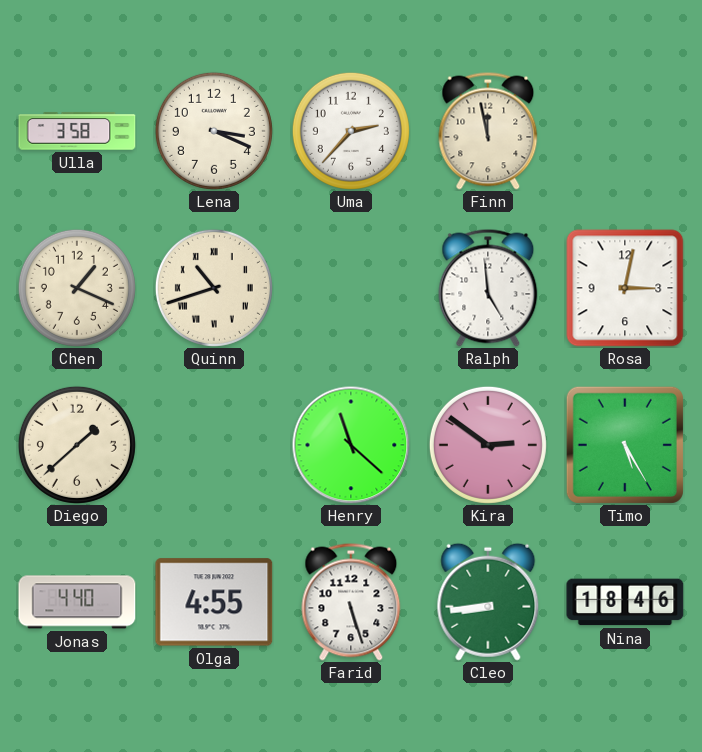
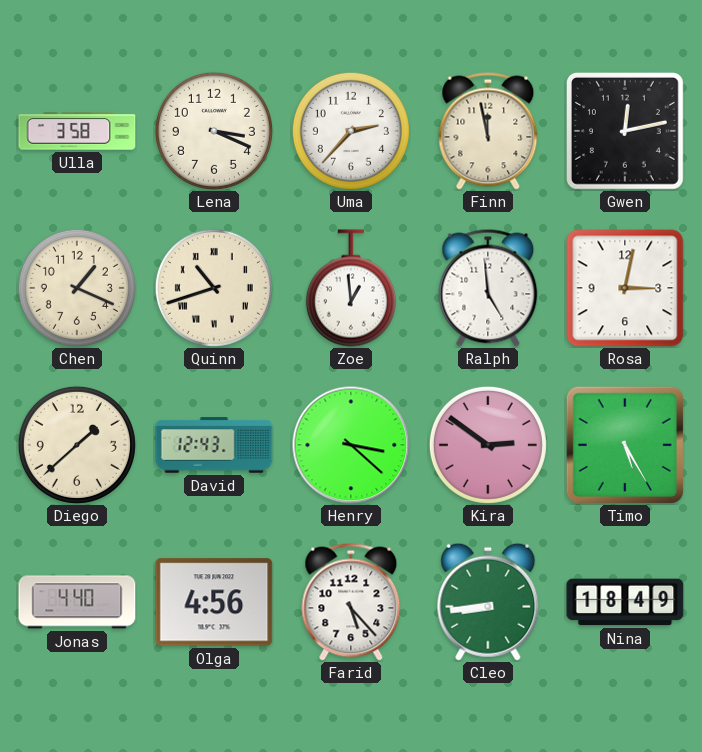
Gwen: none -> 12:13
Zoe: none -> 12:59
David: none -> 12:43
Henry: 11:22 -> 3:22
Olga: 4:55 -> 4:56
Farid: 5:27 -> 5:23
Nina: 18:46 -> 18:49
